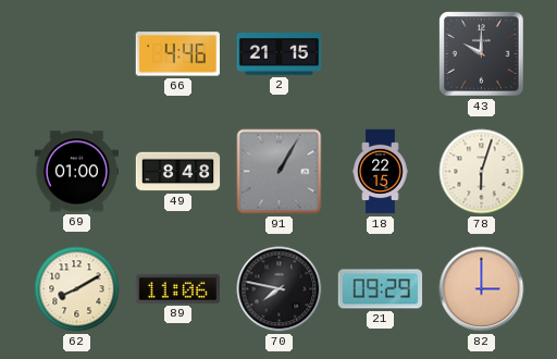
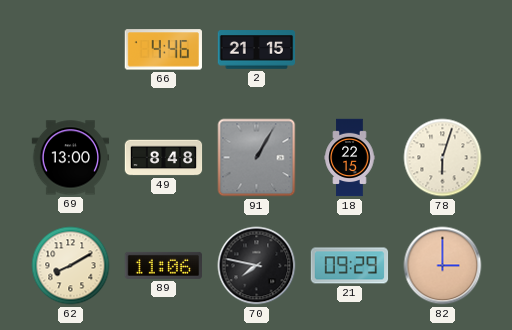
43: 10:00 -> none
69: 01:00 -> 13:00
